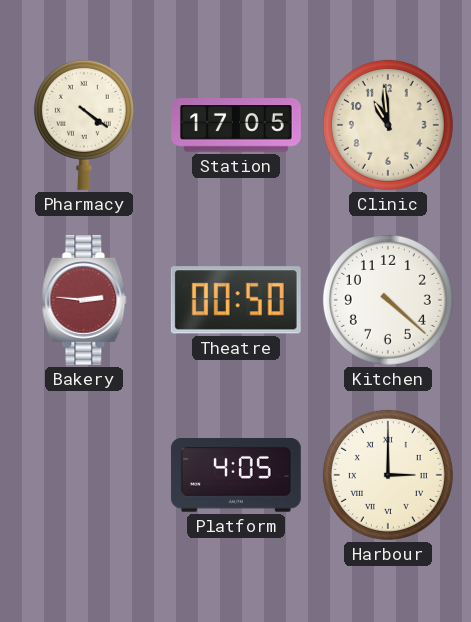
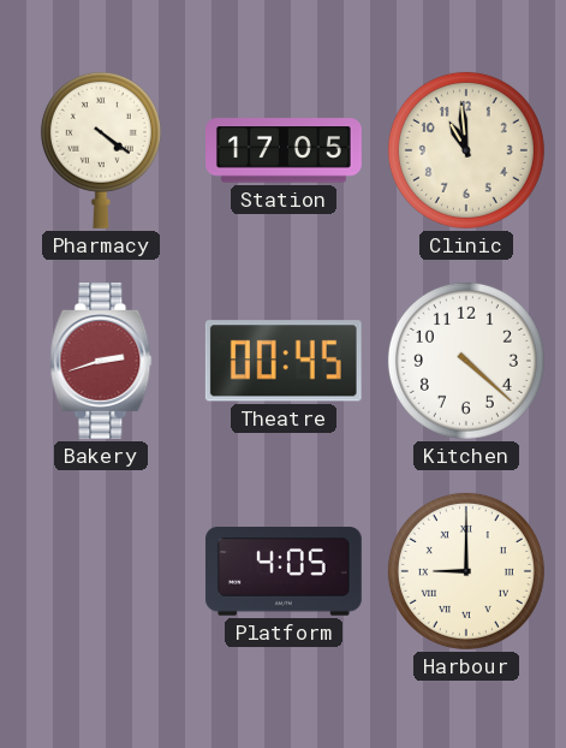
Bakery: 2:46 -> 2:42
Theatre: 00:50 -> 00:45
Harbour: 3:00 -> 9:00
